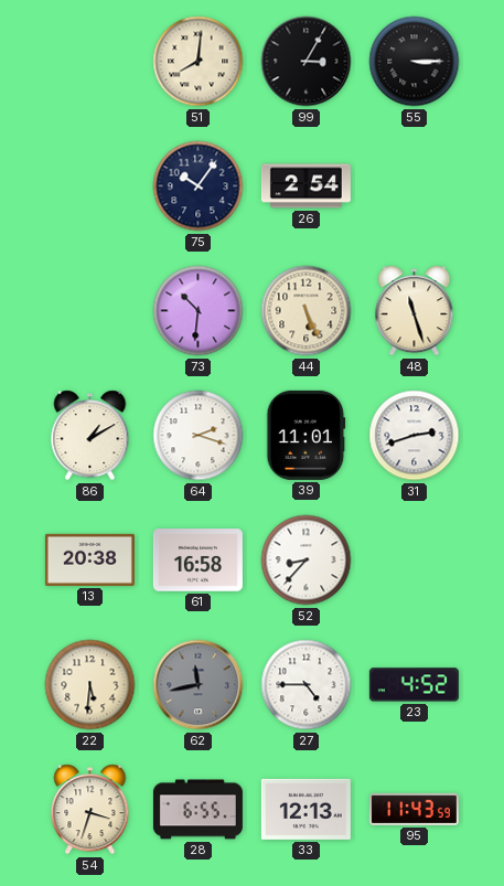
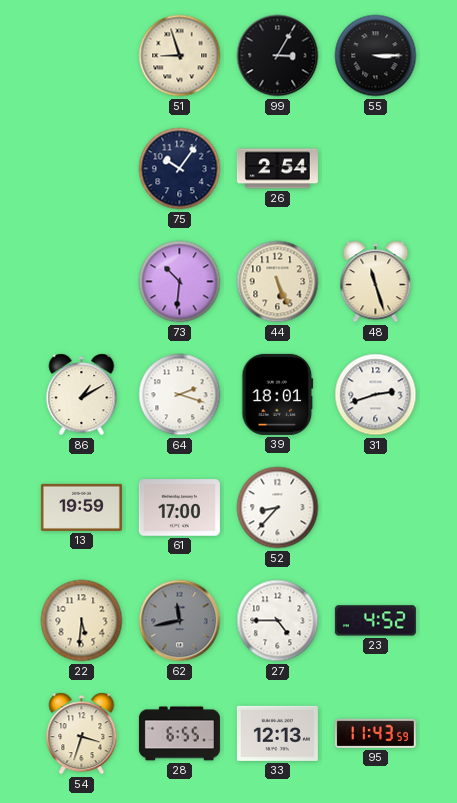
51: 8:01 -> 8:57
39: 11:01 -> 18:01
13: 20:38 -> 19:59
61: 16:58 -> 17:00
